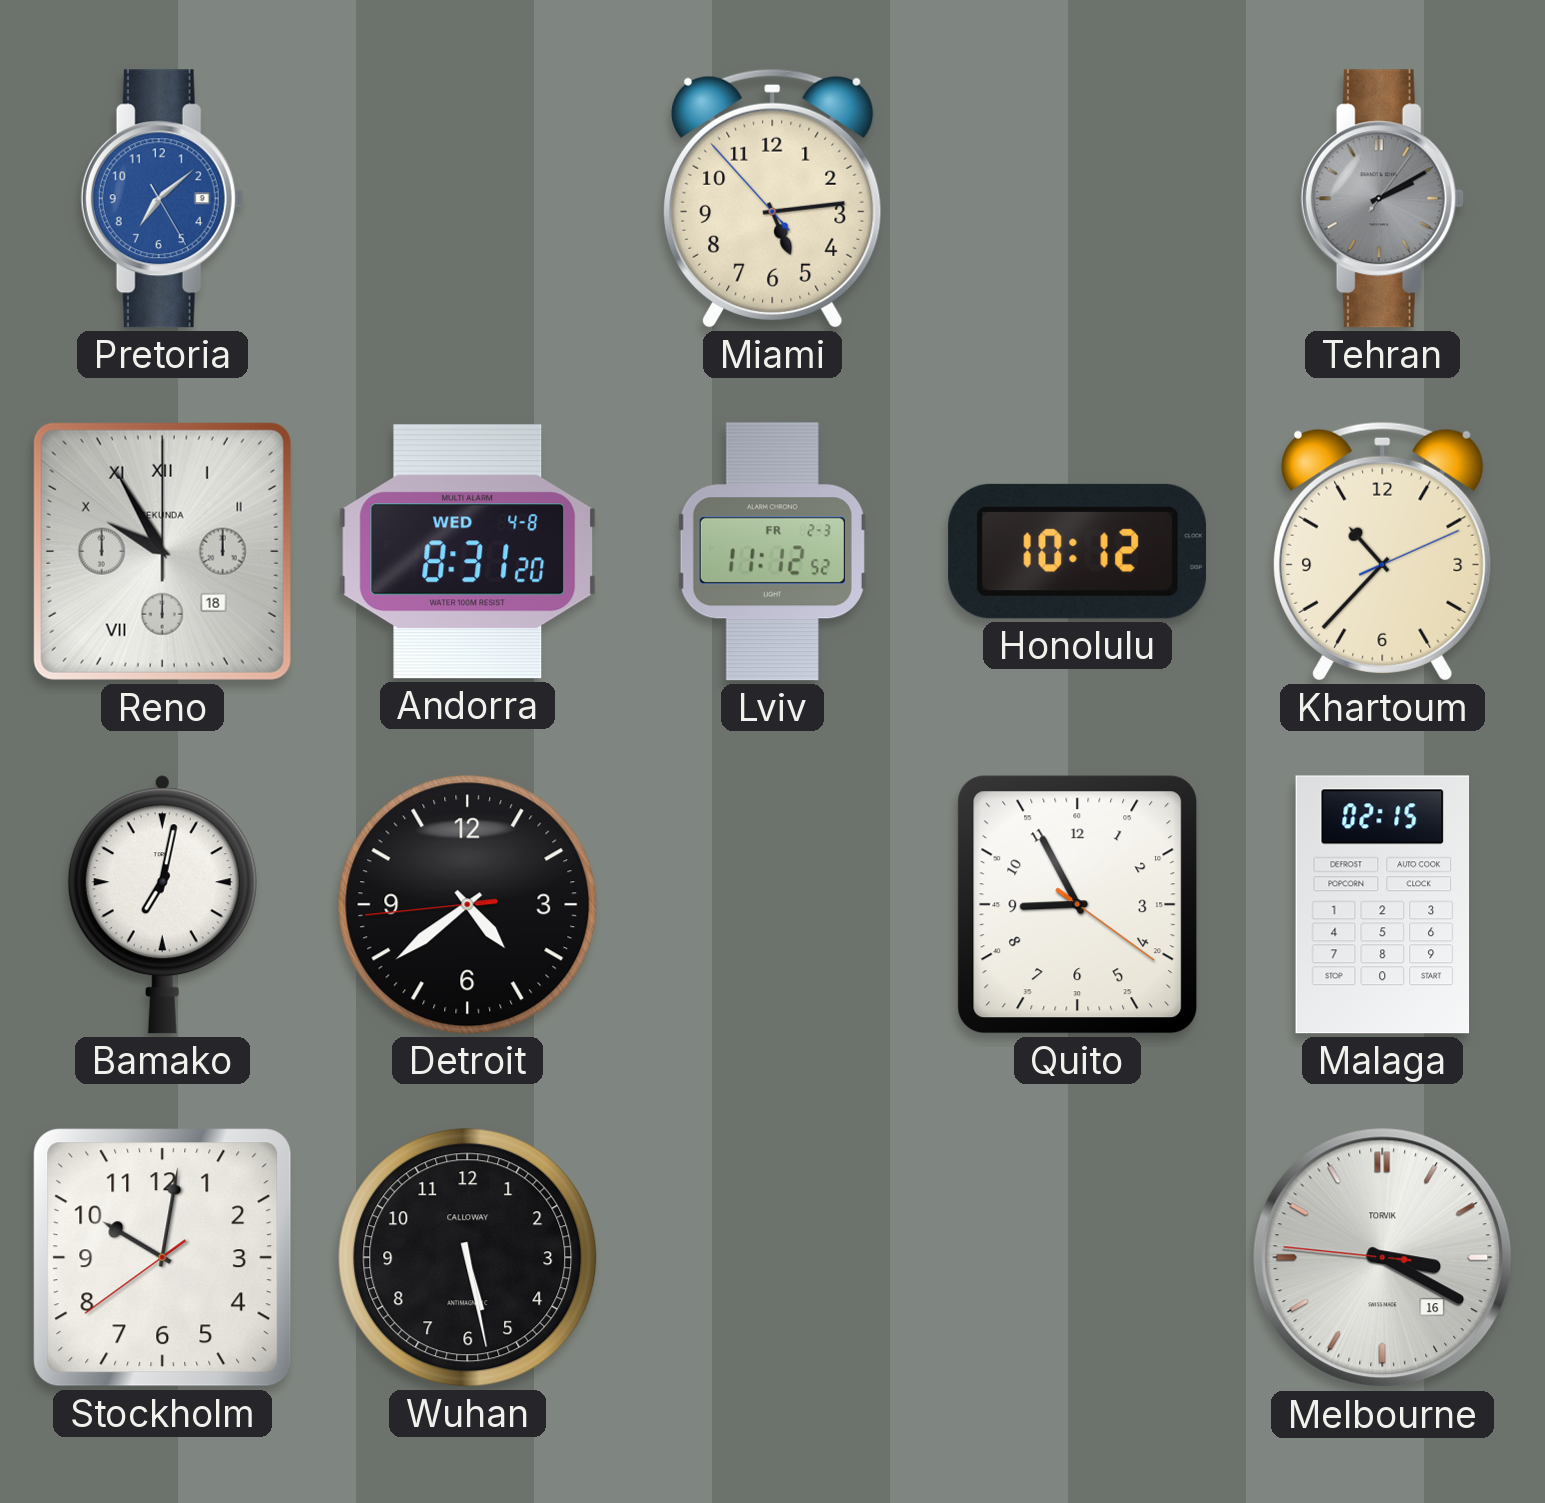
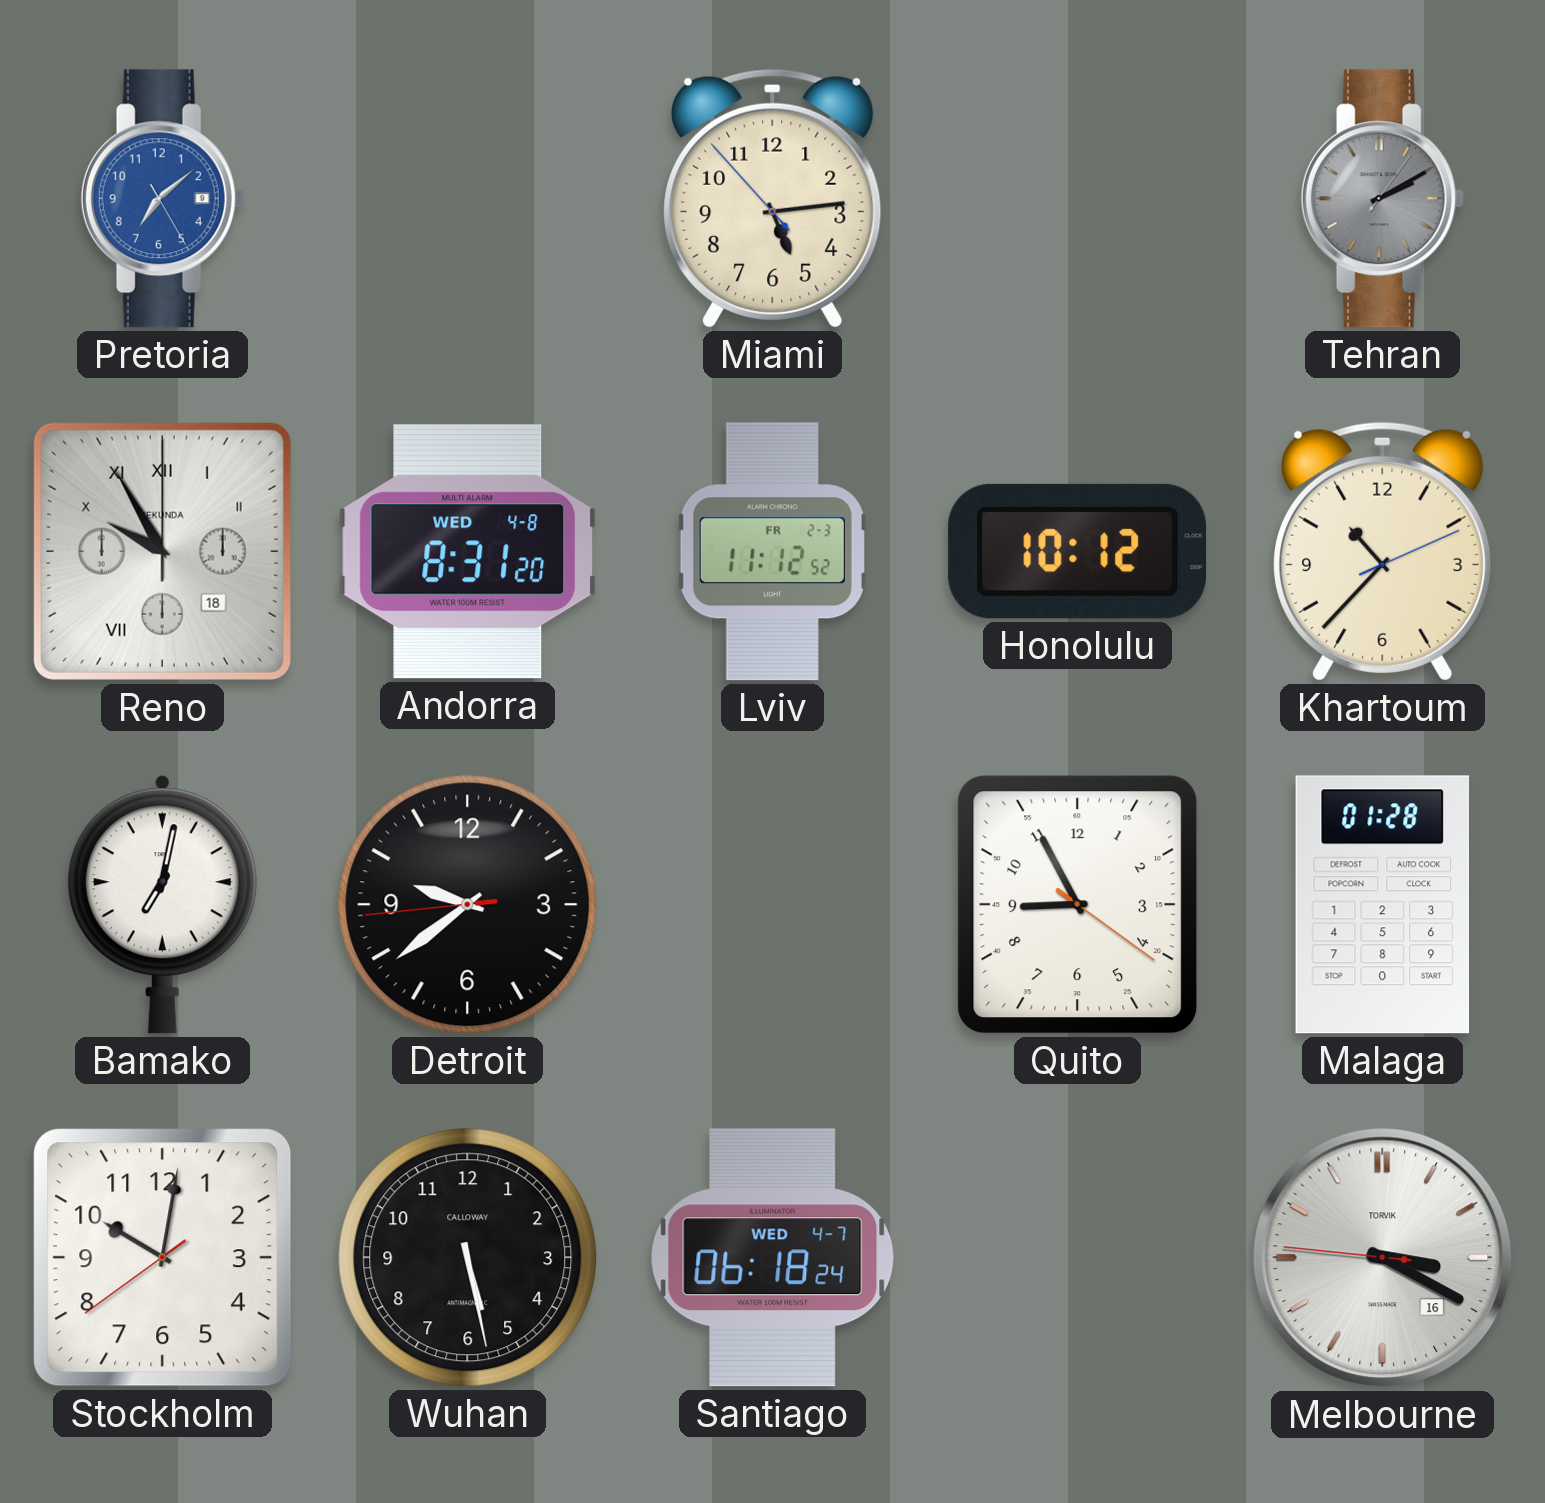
Detroit: 4:38 -> 9:38
Malaga: 02:15 -> 01:28
Santiago: none -> 06:18
